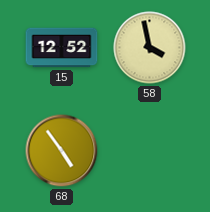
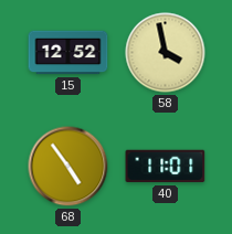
40: none -> 11:01
